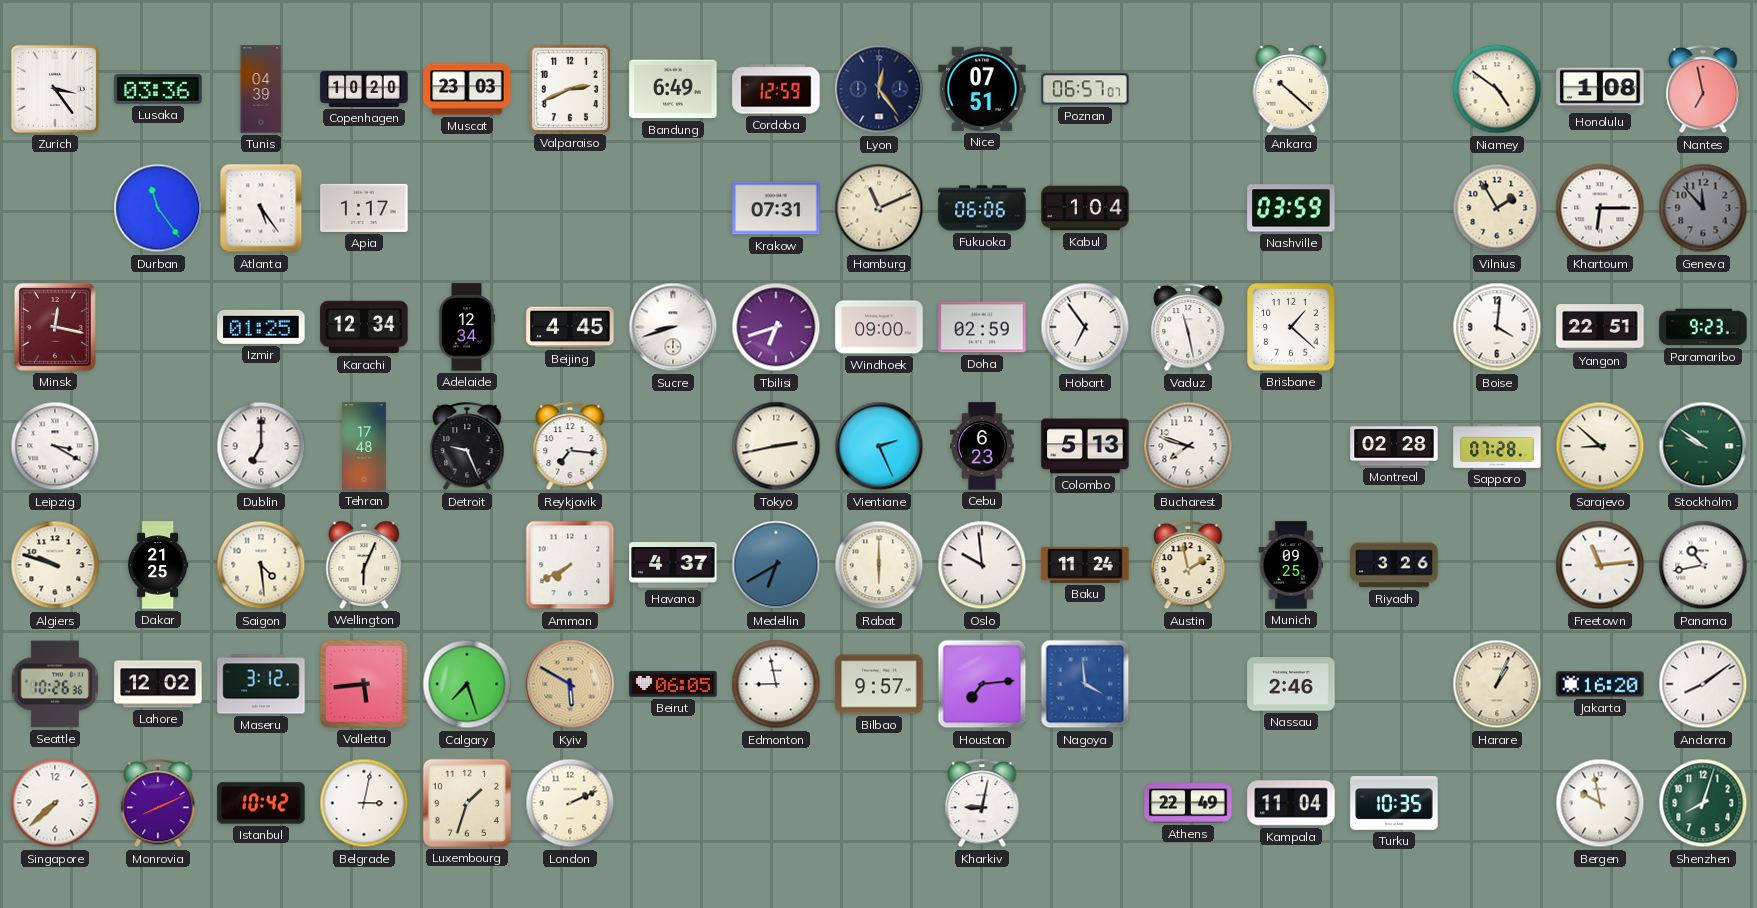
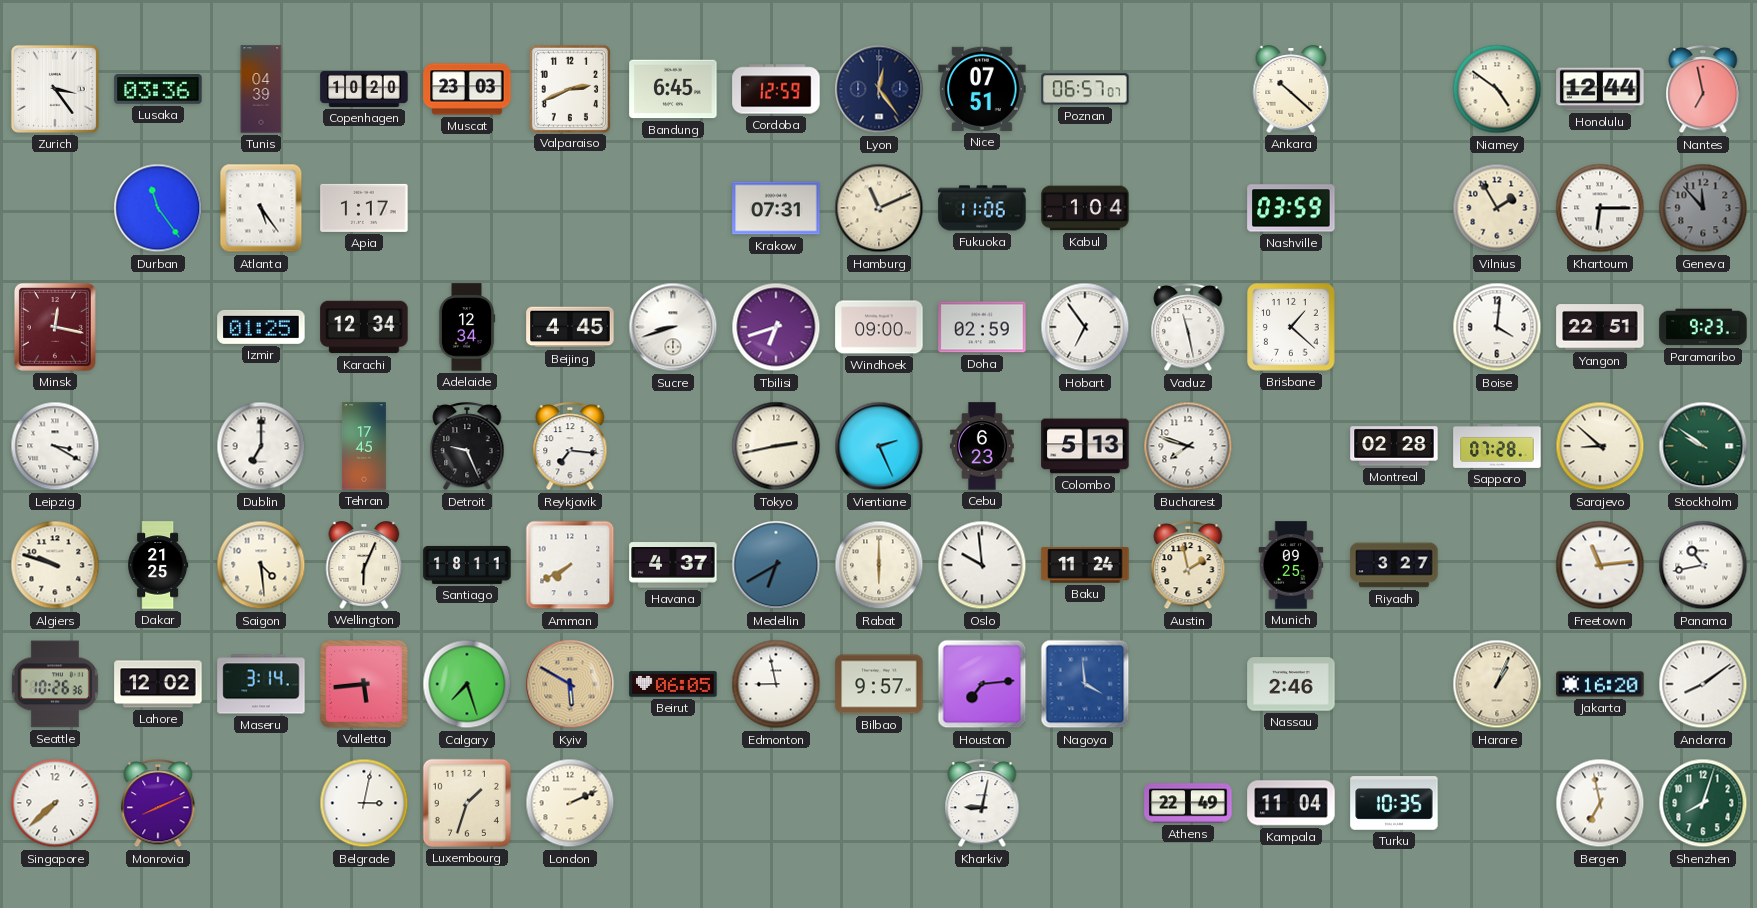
Bandung: 6:49 -> 6:45
Honolulu: 1:08 -> 12:44
Fukuoka: 06:06 -> 11:06
Tehran: 17:48 -> 17:45
Santiago: none -> 18:11
Riyadh: 3:26 -> 3:27
Maseru: 3:12 -> 3:14
Istanbul: 10:42 -> none
Bergen: 9:58 -> 6:58
